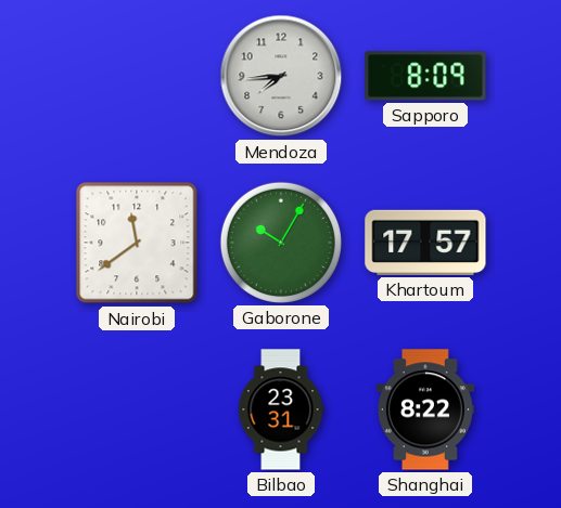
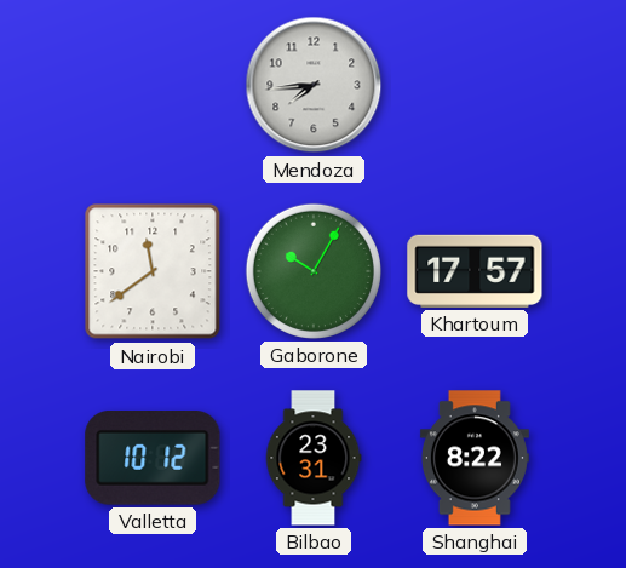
Sapporo: 8:09 -> none
Valletta: none -> 10:12
